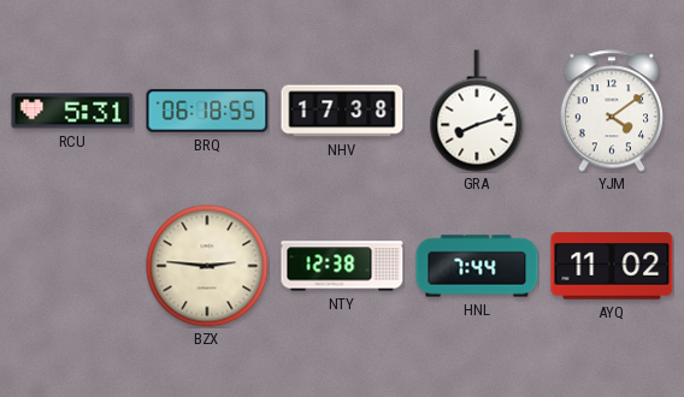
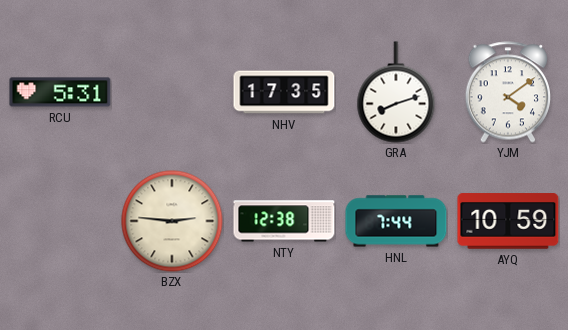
BRQ: 06:18 -> none
NHV: 17:38 -> 17:35
AYQ: 11:02 -> 10:59
